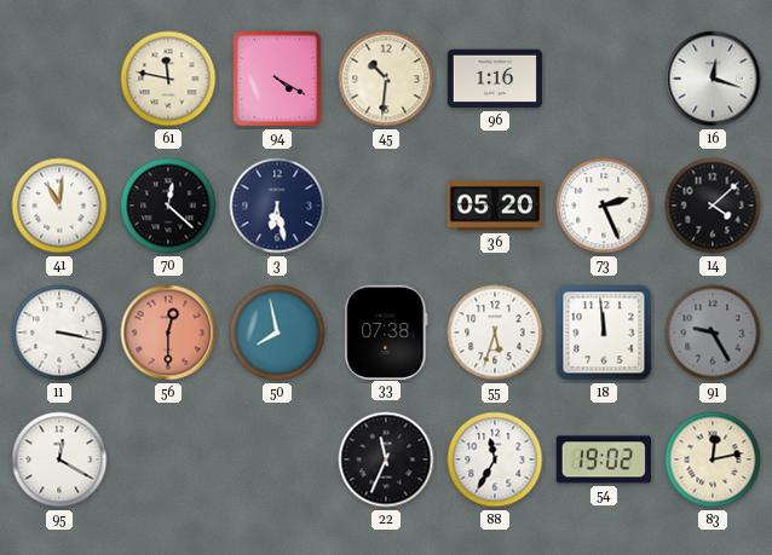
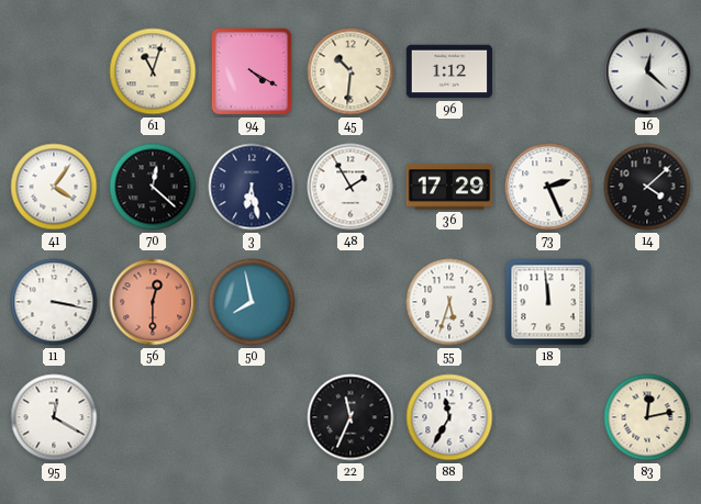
61: 11:47 -> 11:03
96: 1:16 -> 1:12
16: 12:18 -> 12:22
41: 11:01 -> 4:06
48: none -> 1:55
36: 05:20 -> 17:29
33: 07:38 -> none
91: 9:25 -> none
54: 19:02 -> none
